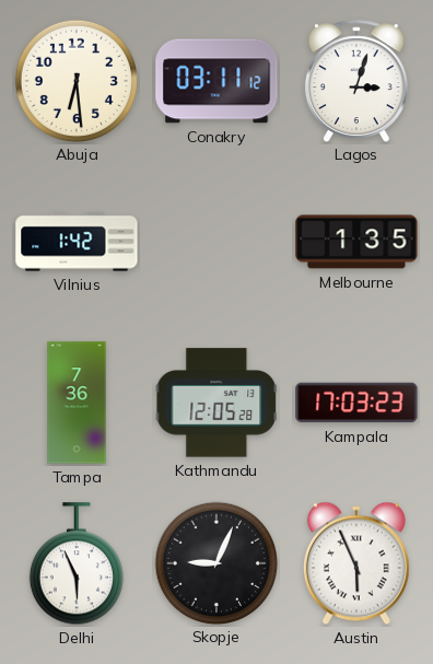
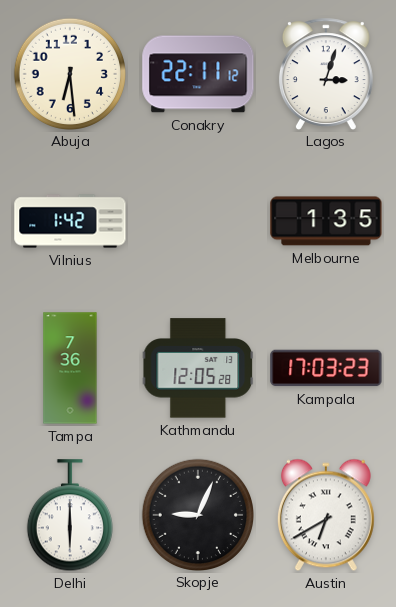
Conakry: 03:11 -> 22:11
Delhi: 5:56 -> 6:00
Austin: 5:56 -> 6:40
